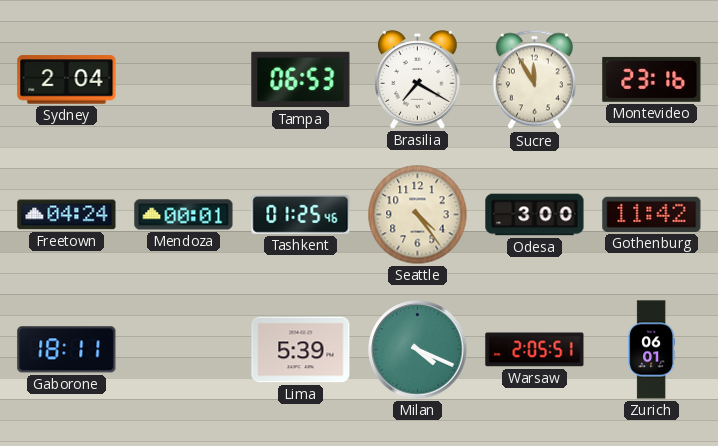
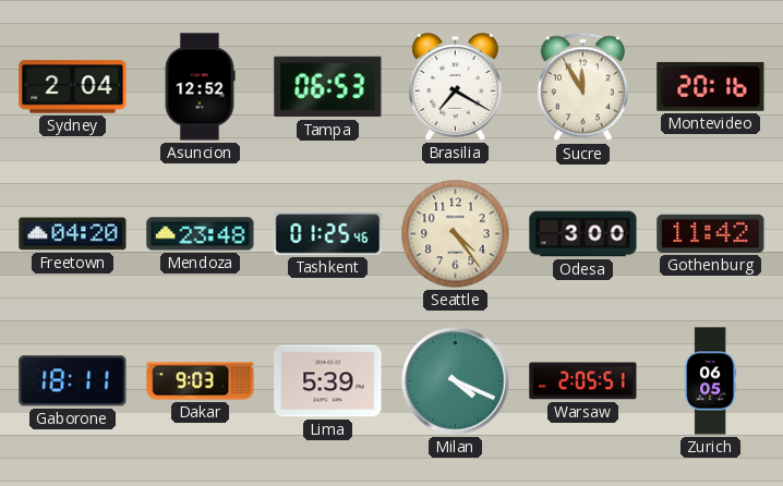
Asuncion: none -> 12:52
Montevideo: 23:16 -> 20:16
Freetown: 04:24 -> 04:20
Mendoza: 00:01 -> 23:48
Dakar: none -> 9:03
Zurich: 06:01 -> 06:05
